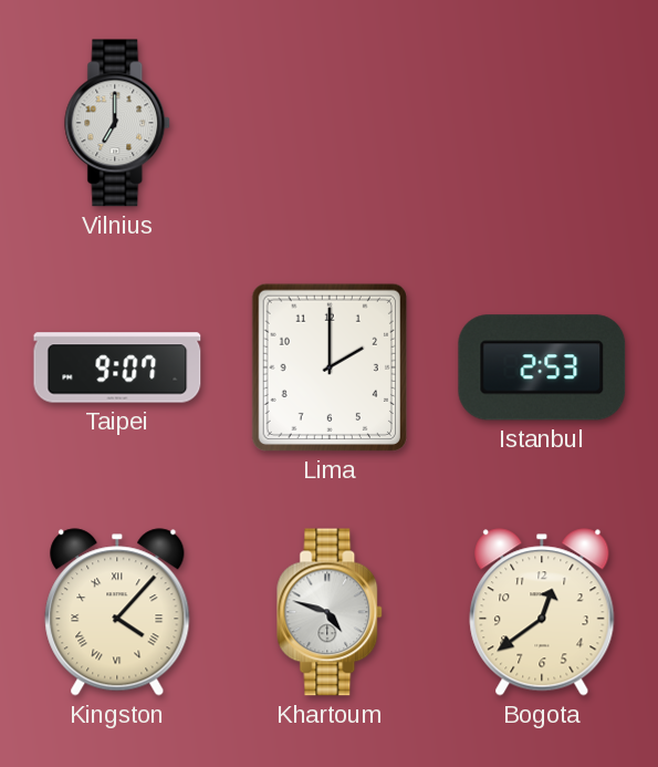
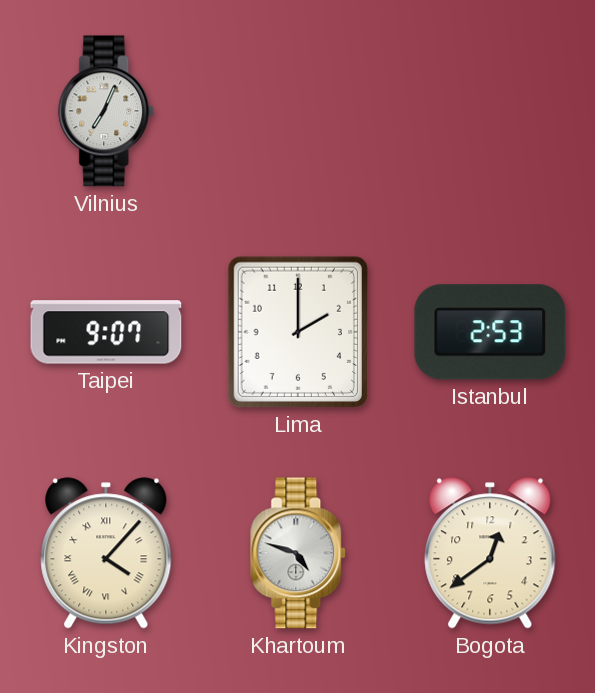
Vilnius: 7:00 -> 7:04
